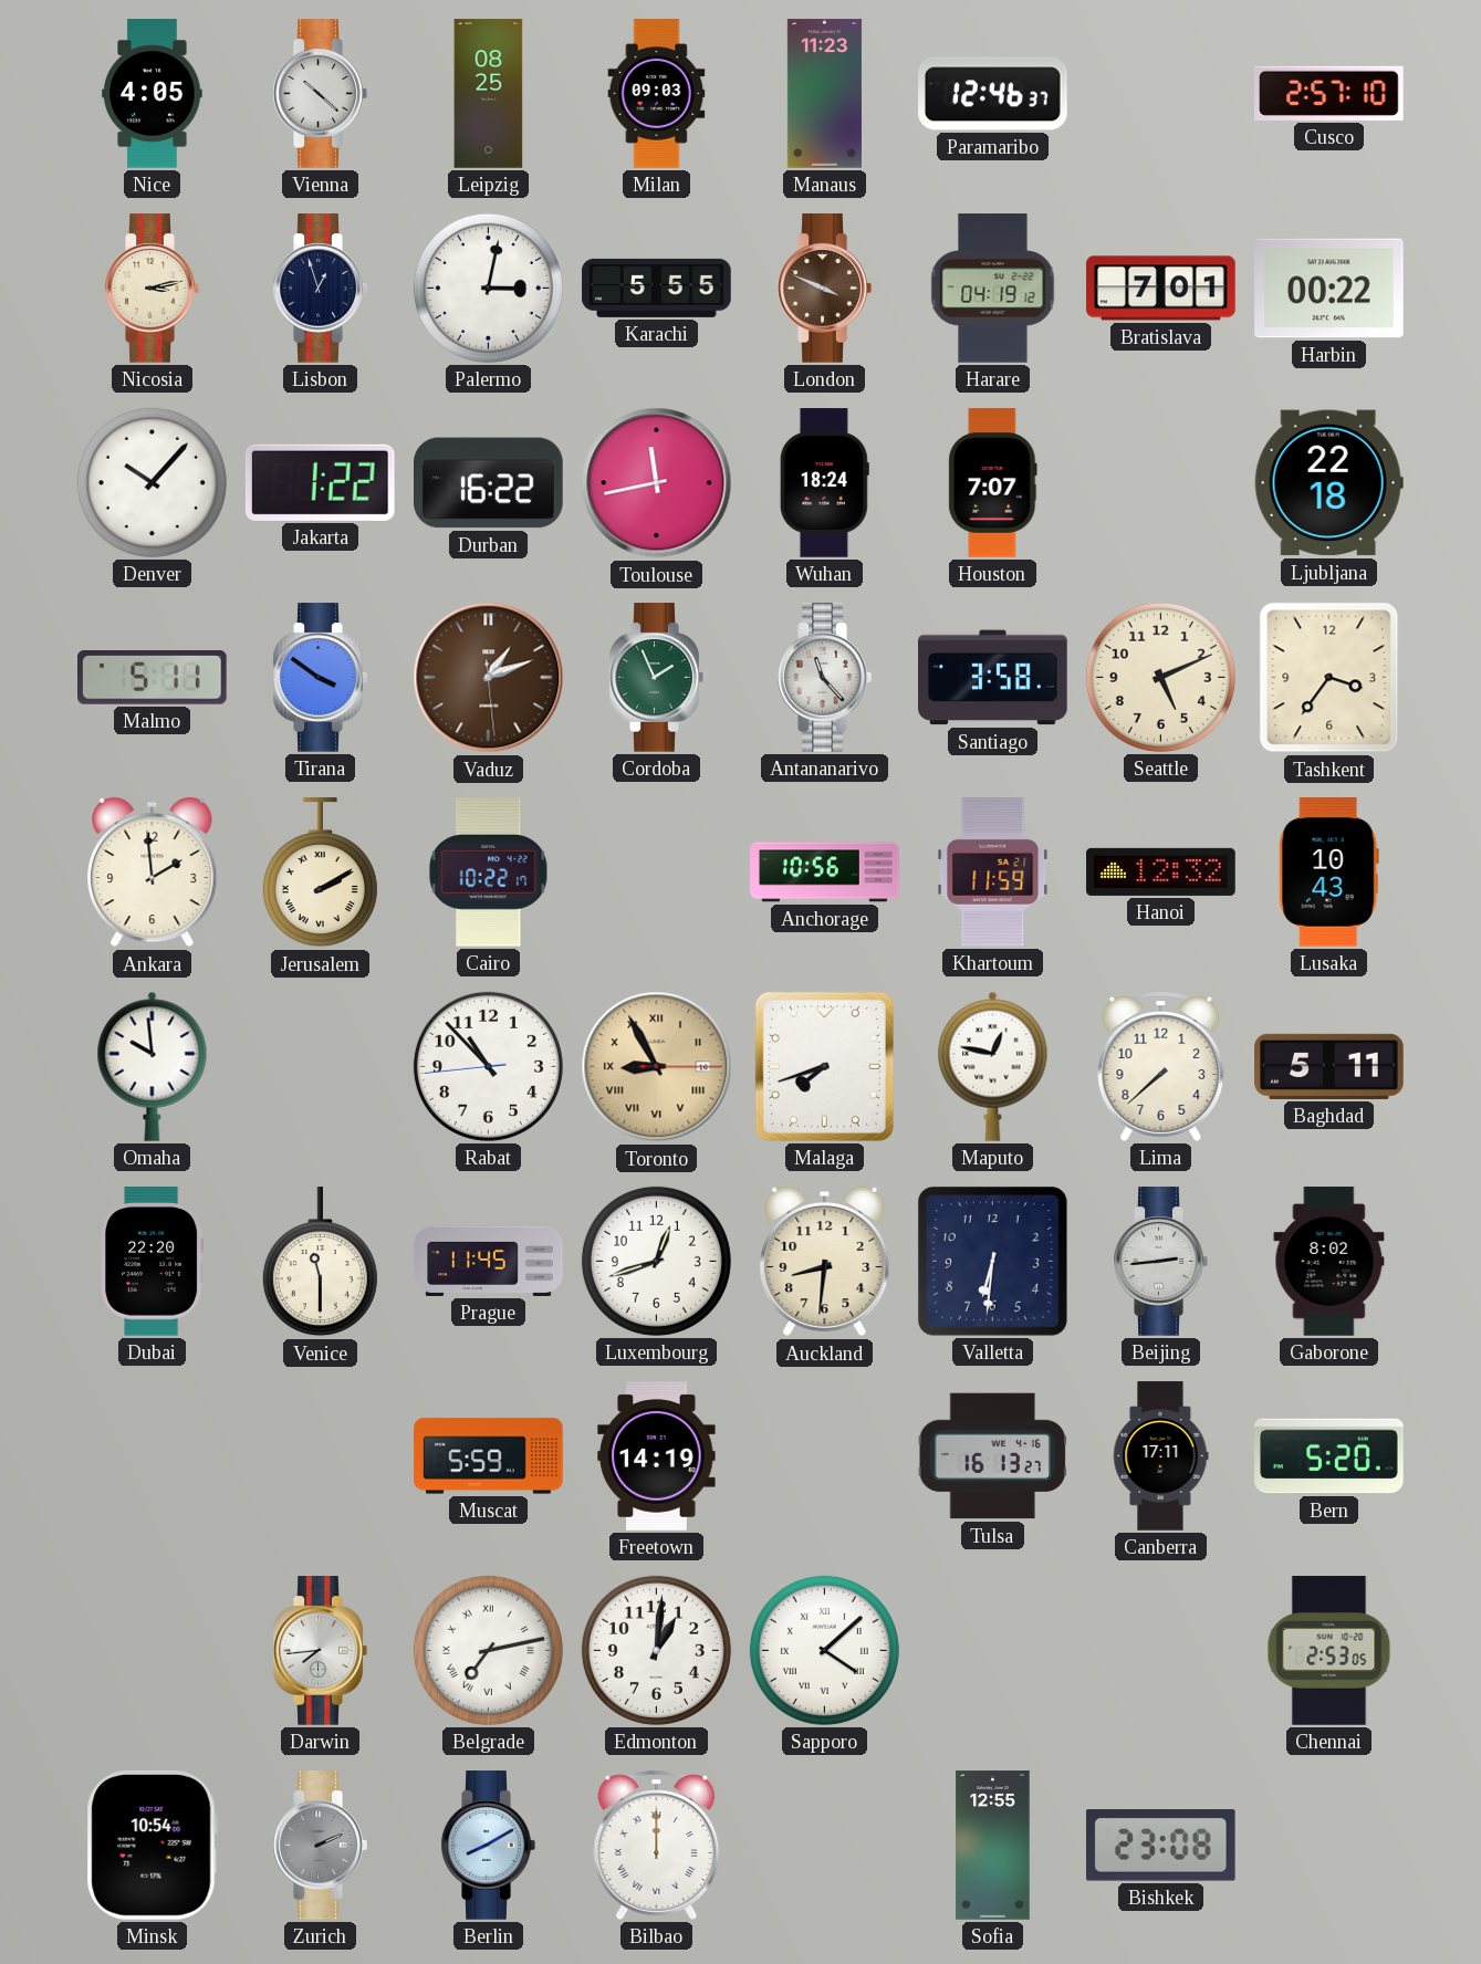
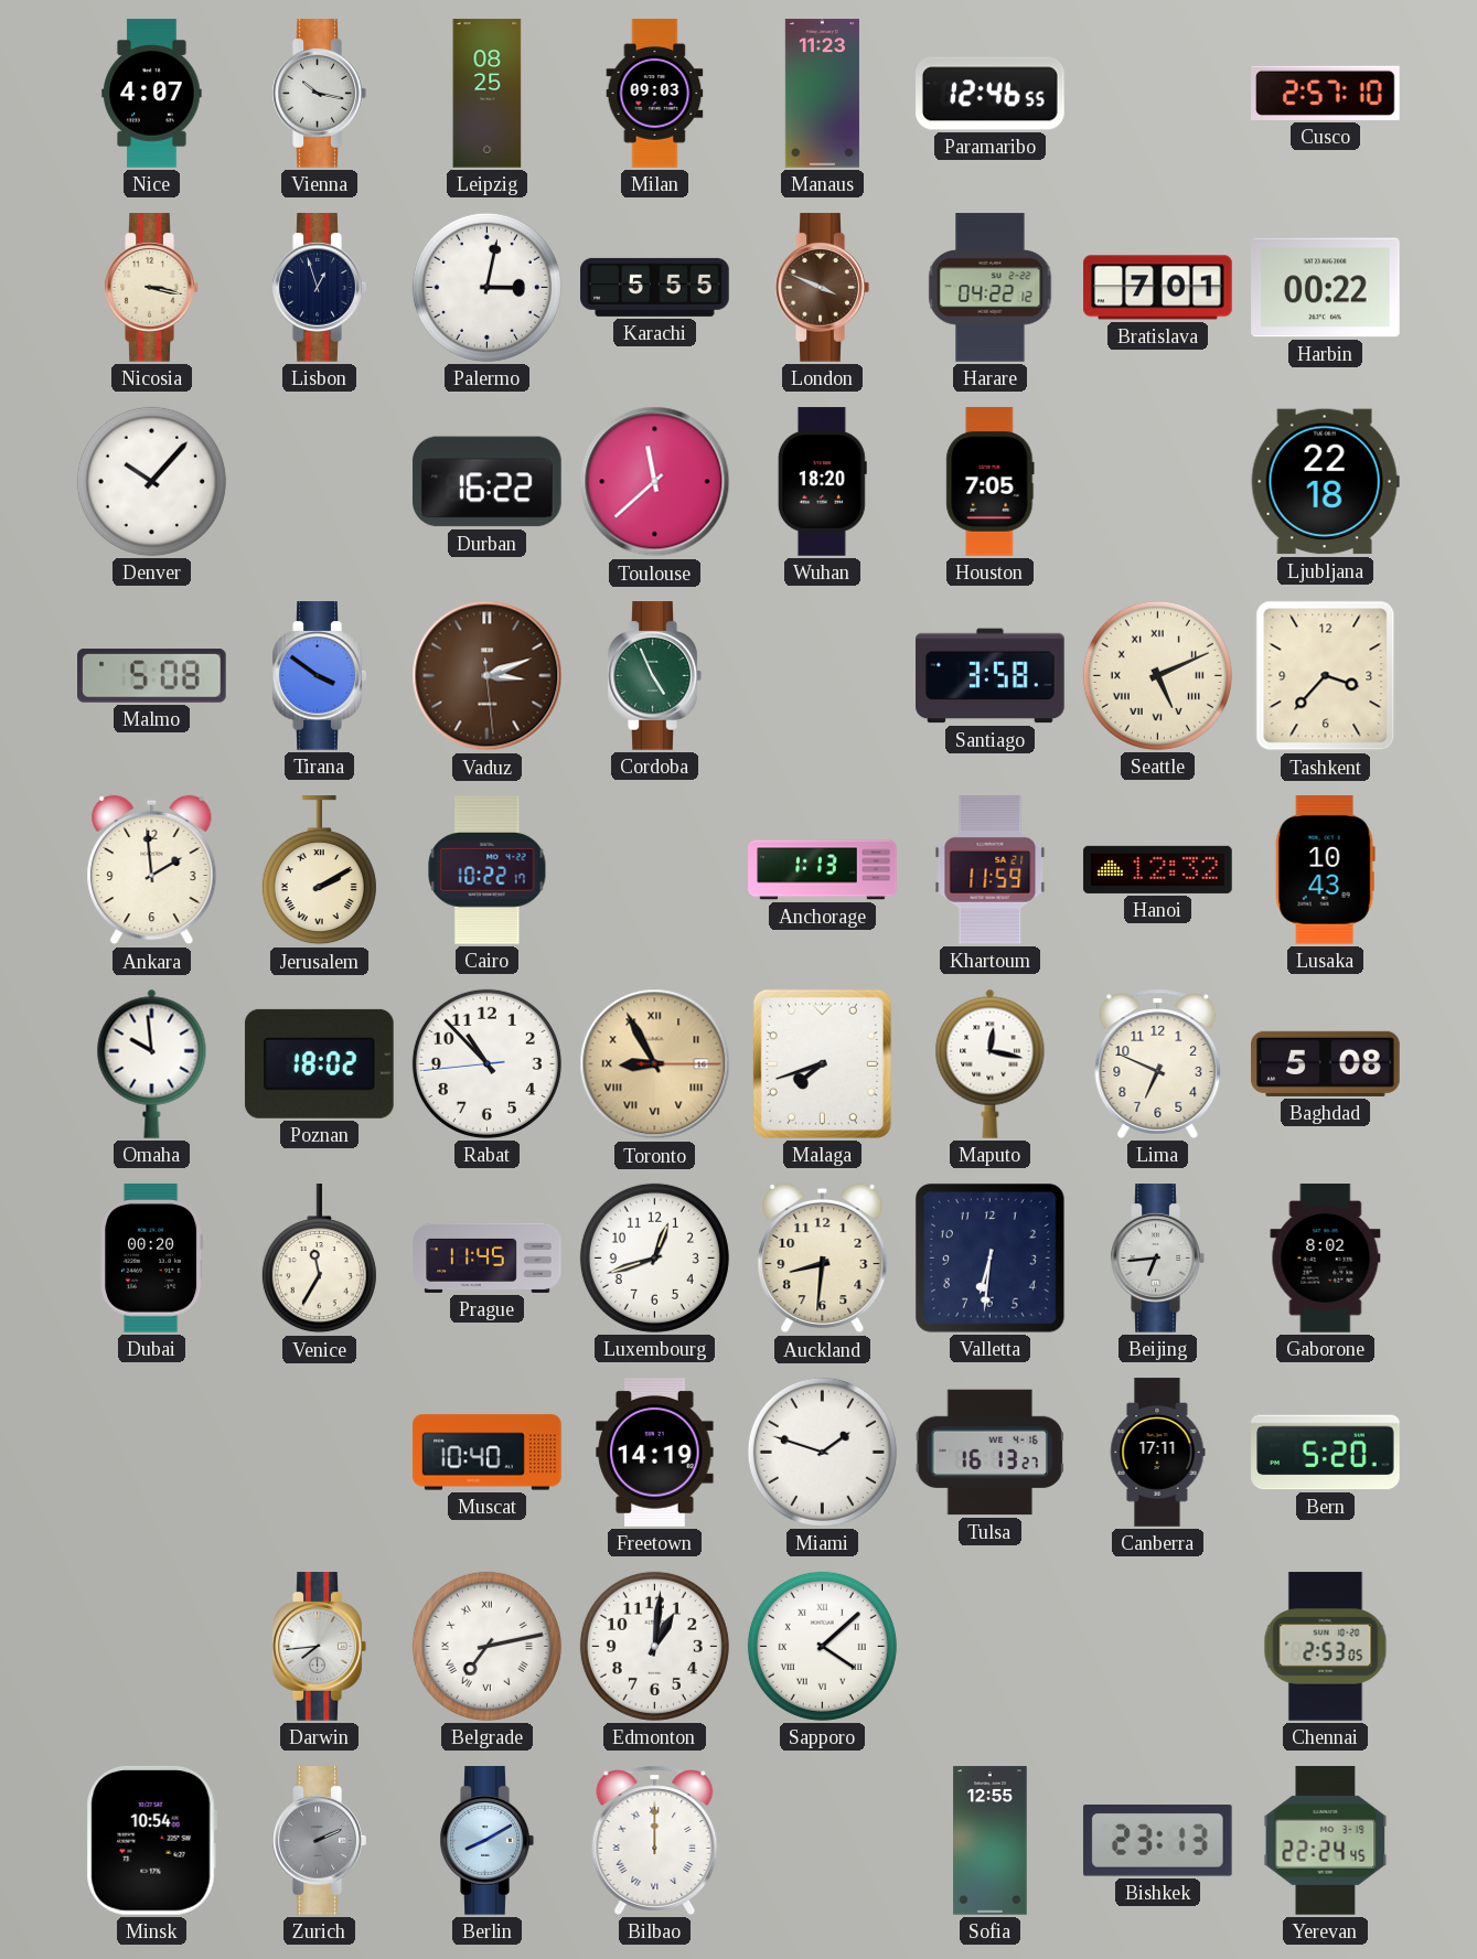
Nice: 4:05 -> 4:07
Vienna: 10:22 -> 10:17
Paramaribo: 12:46:37 -> 12:46:55
Nicosia: 3:13 -> 3:17
Harare: 04:19 -> 04:22
Jakarta: 1:22 -> none
Toulouse: 11:43 -> 11:38
Wuhan: 18:24 -> 18:20
Houston: 7:07 -> 7:05
Malmo: 5:11 -> 5:08
Vaduz: 1:11 -> 3:11
Cordoba: 1:56 -> 4:56
Antananarivo: 11:23 -> none
Seattle numerals: Arabic -> Roman
Tashkent: 3:36 -> 3:37
Anchorage: 10:56 -> 1:13
Poznan: none -> 18:02
Maputo: 12:47 -> 12:17
Lima: 7:38 -> 6:49
Baghdad: 5:11 -> 5:08
Dubai: 22:20 -> 00:20
Venice: 11:30 -> 11:35
Beijing: 2:44 -> 6:44
Muscat: 5:59 -> 10:40
Miami: none -> 1:48
Bishkek: 23:08 -> 23:13
Yerevan: none -> 22:24
